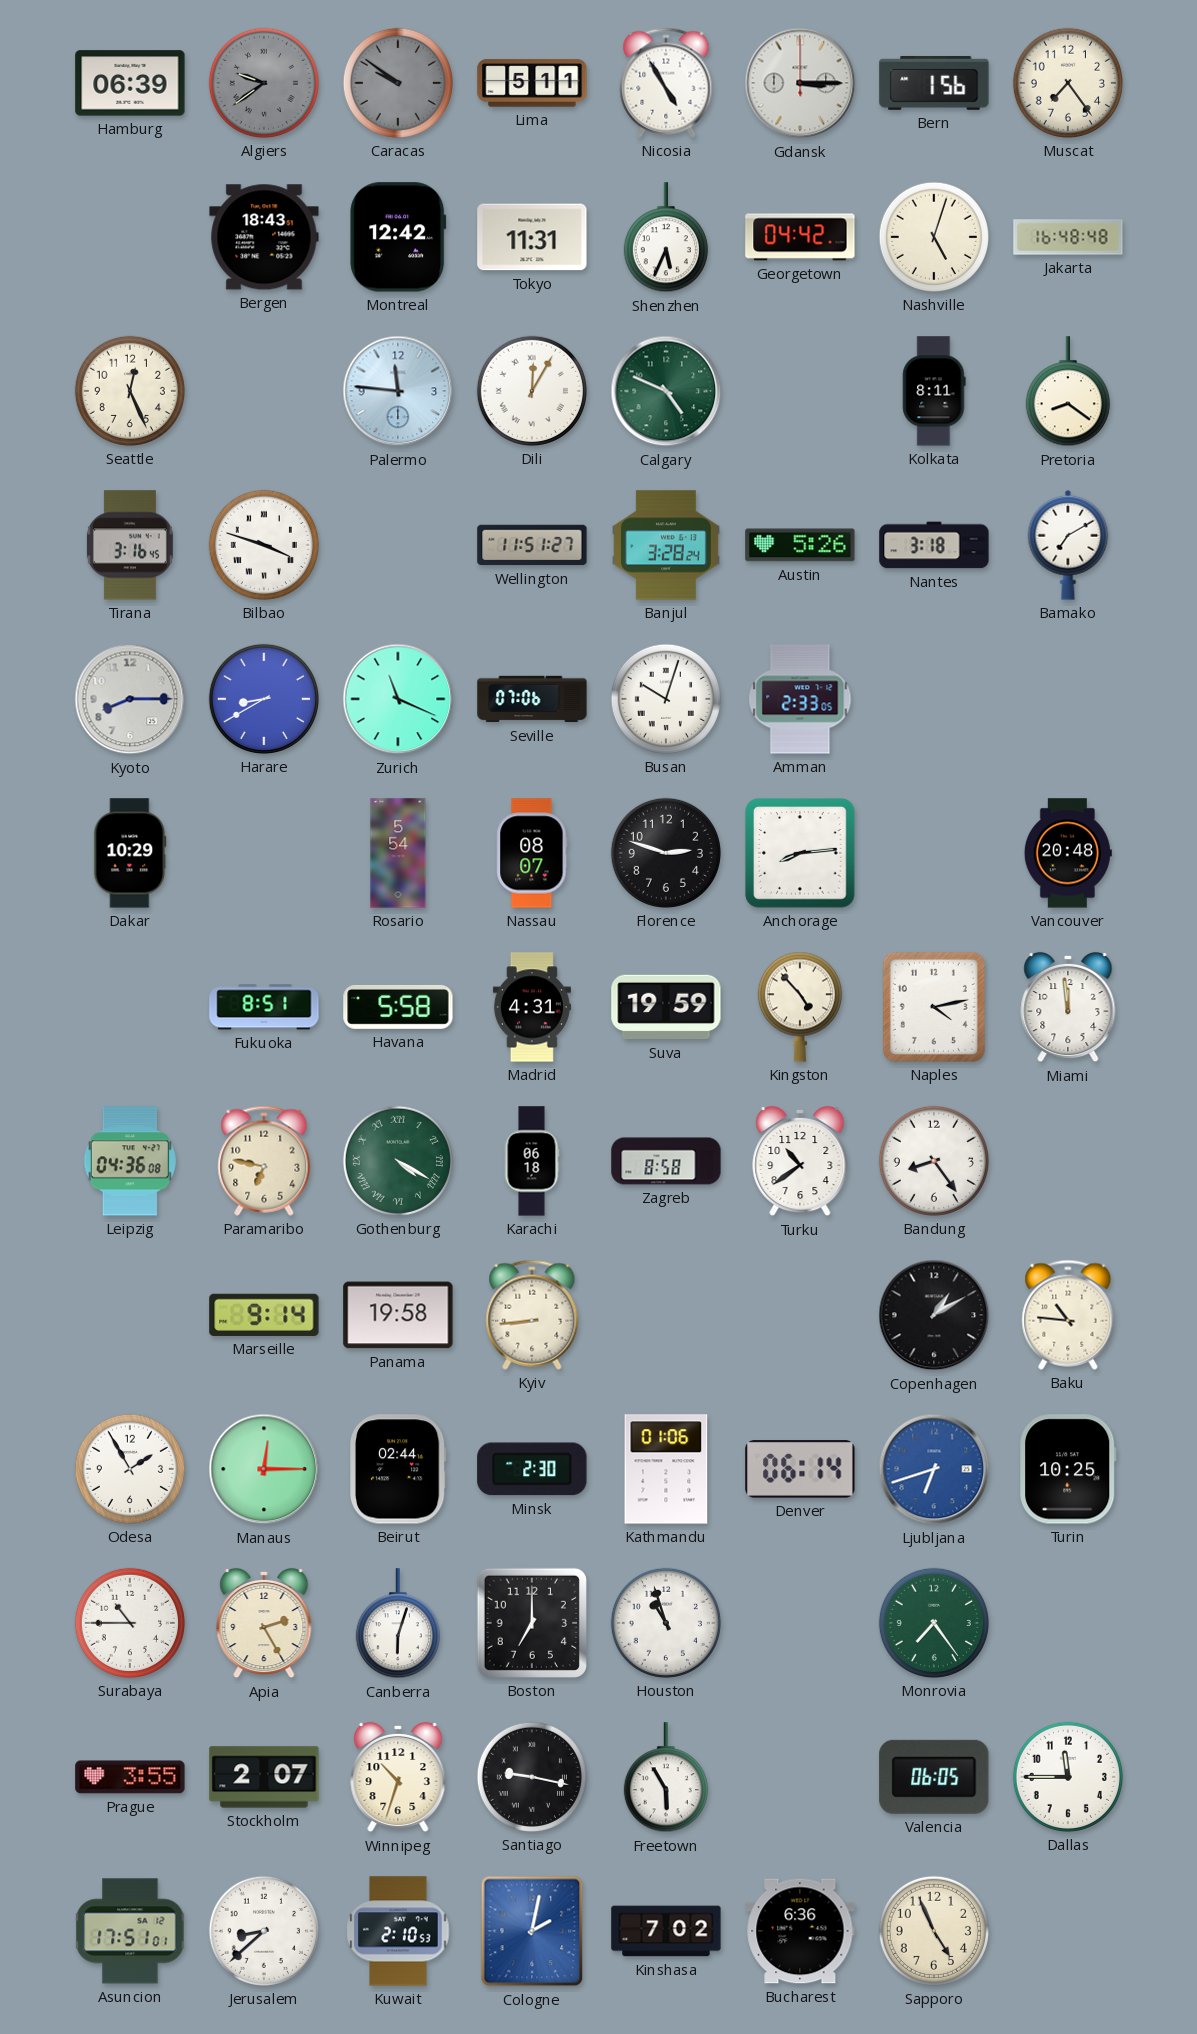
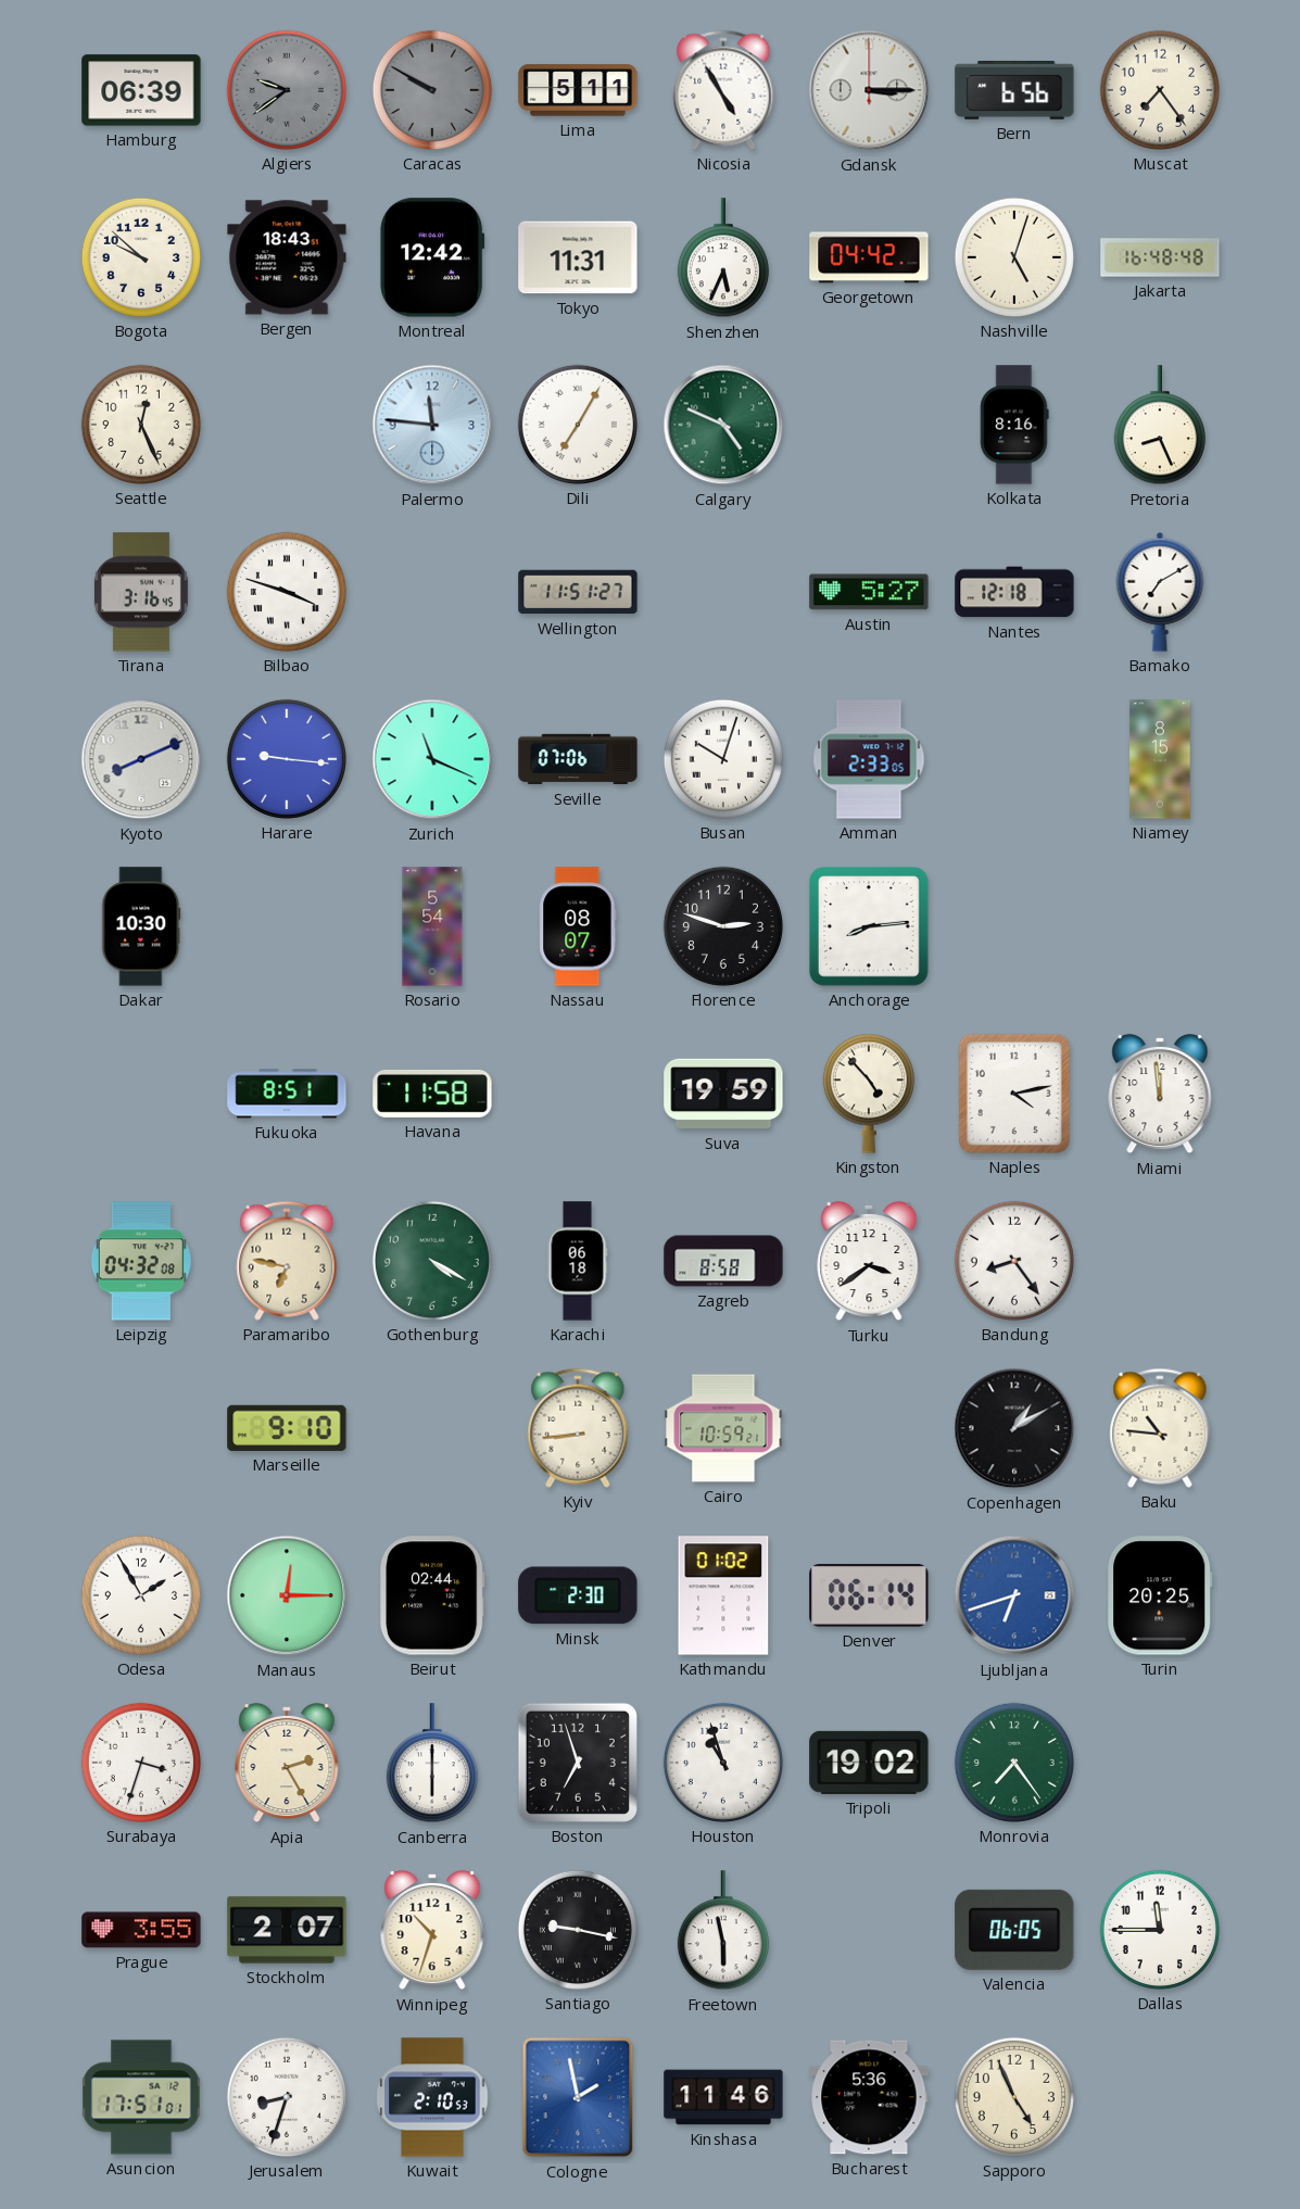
Caracas: 9:51 -> 9:50
Bern: 1:56 -> 6:56
Bogota: none -> 9:52
Dili: 12:05 -> 7:05
Kolkata: 8:11 -> 8:16
Pretoria: 8:21 -> 8:26
Banjul: 3:28 -> none
Austin: 5:26 -> 5:27
Nantes: 3:18 -> 12:18
Kyoto: 8:15 -> 8:11
Harare: 8:40 -> 9:16
Niamey: none -> 8:15
Dakar: 10:29 -> 10:30
Vancouver: 20:48 -> none
Havana: 5:58 -> 11:58
Madrid: 4:31 -> none
Leipzig: 04:36 -> 04:32
Gothenburg numerals: Roman -> Arabic
Turku: 10:39 -> 3:39
Marseille: 9:14 -> 9:10
Panama: 19:58 -> none
Cairo: none -> 10:59
Kathmandu: 01:06 -> 01:02
Turin: 10:25 -> 20:25
Surabaya: 10:45 -> 3:33
Canberra: 6:03 -> 6:00
Boston: 7:00 -> 6:57
Tripoli: none -> 19:02
Freetown: 5:55 -> 5:58
Jerusalem: 8:38 -> 8:33
Cologne: 2:02 -> 1:58
Kinshasa: 7:02 -> 11:46
Bucharest: 6:36 -> 5:36
